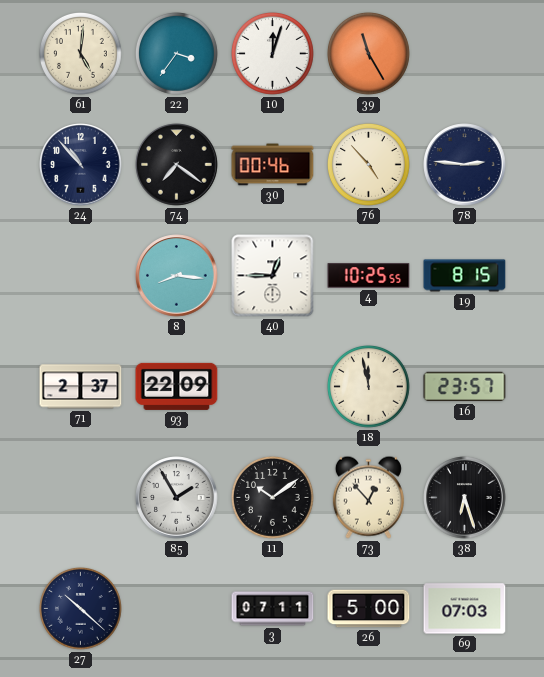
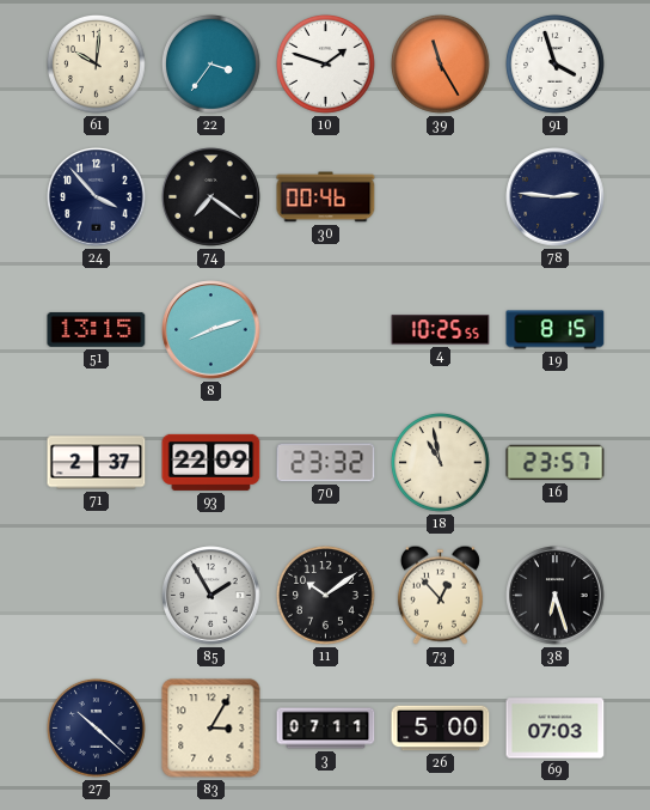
61: 5:01 -> 10:01
10: 12:03 -> 1:48
91: none -> 3:57
24: 10:53 -> 3:53
76: 4:53 -> none
51: none -> 13:15
8: 8:16 -> 8:12
40: 12:45 -> none
70: none -> 23:32
18: 11:58 -> 10:58
83: none -> 3:05
